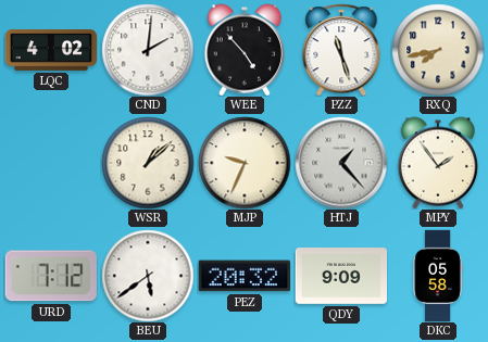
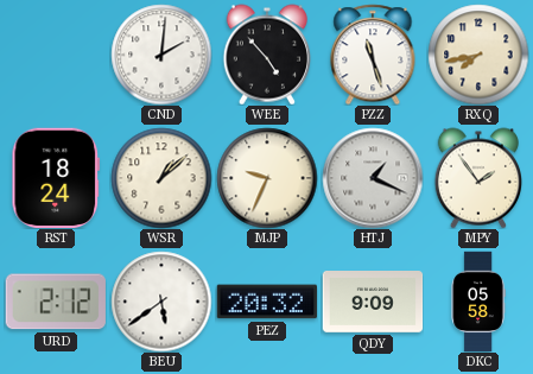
LQC: 4:02 -> none
RST: none -> 18:24
HTJ: 1:23 -> 1:19
URD: 7:12 -> 2:12
